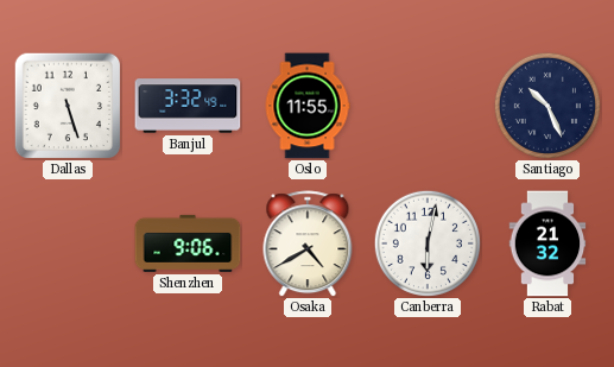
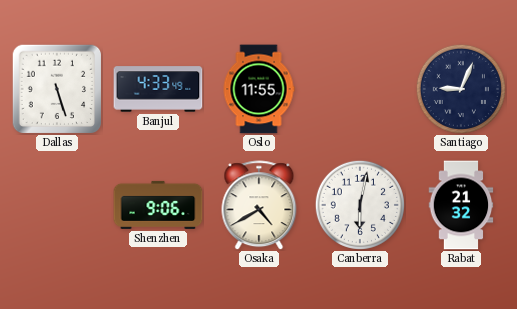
Banjul: 3:32 -> 4:33
Santiago: 10:26 -> 9:04
